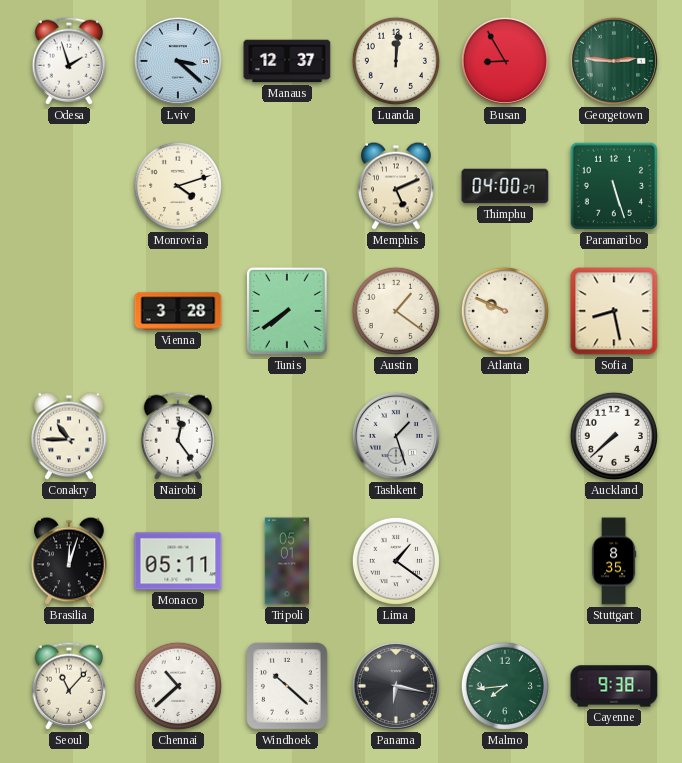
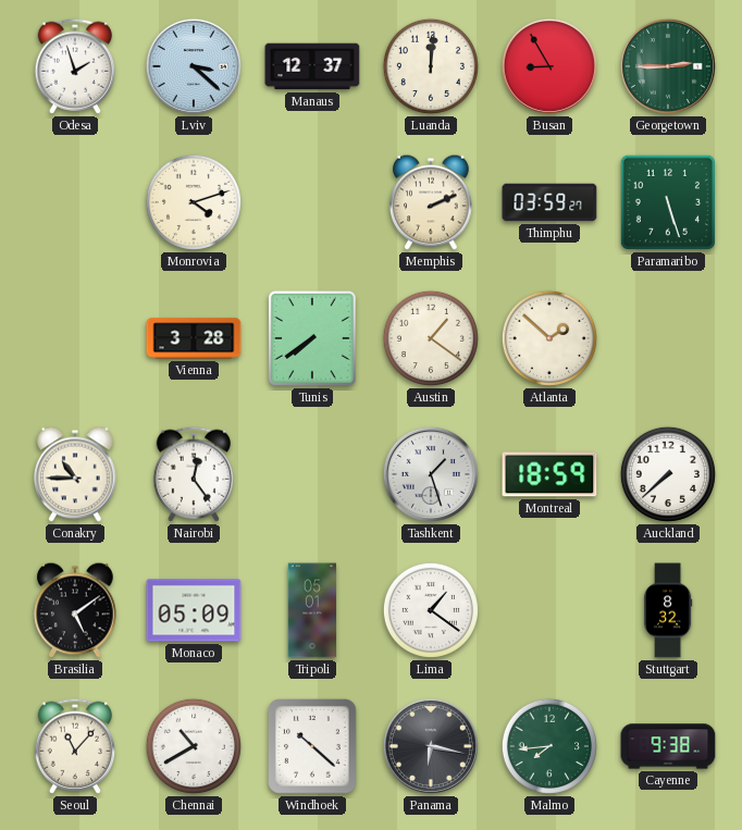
Georgetown: 2:46 -> 2:45
Memphis: 5:11 -> 2:11
Thimphu: 04:00 -> 03:59
Atlanta: 9:49 -> 1:52
Sofia: 8:28 -> none
Montreal: none -> 18:59
Brasilia: 12:03 -> 5:09
Monaco: 05:11 -> 05:09
Stuttgart: 8:35 -> 8:32
Chennai: 10:38 -> 10:40
